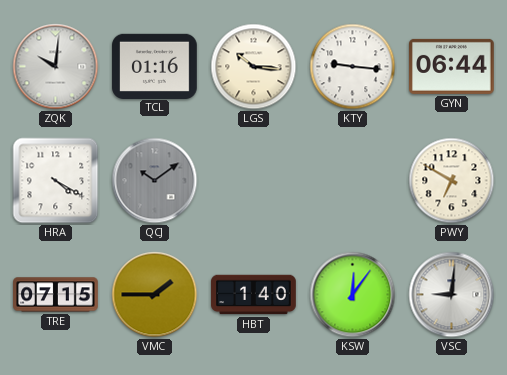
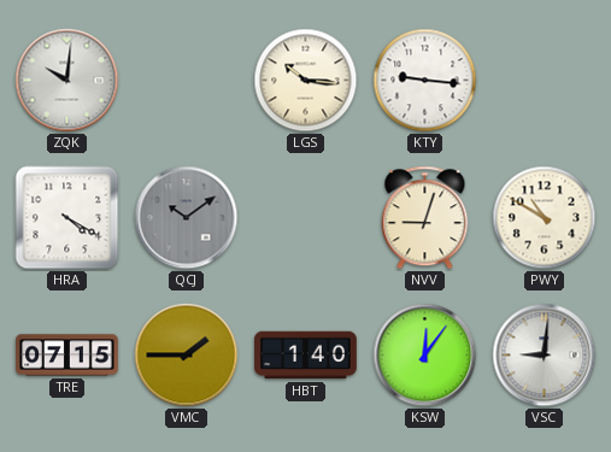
TCL: 01:16 -> none
GYN: 06:44 -> none
NVV: none -> 9:03
PWY: 6:50 -> 10:50
